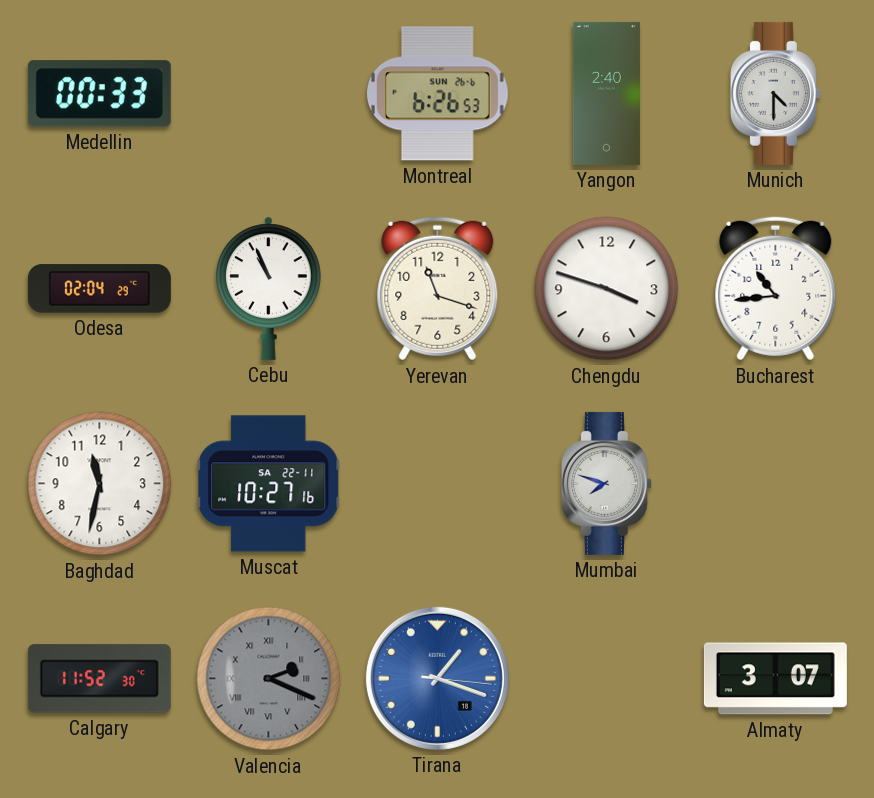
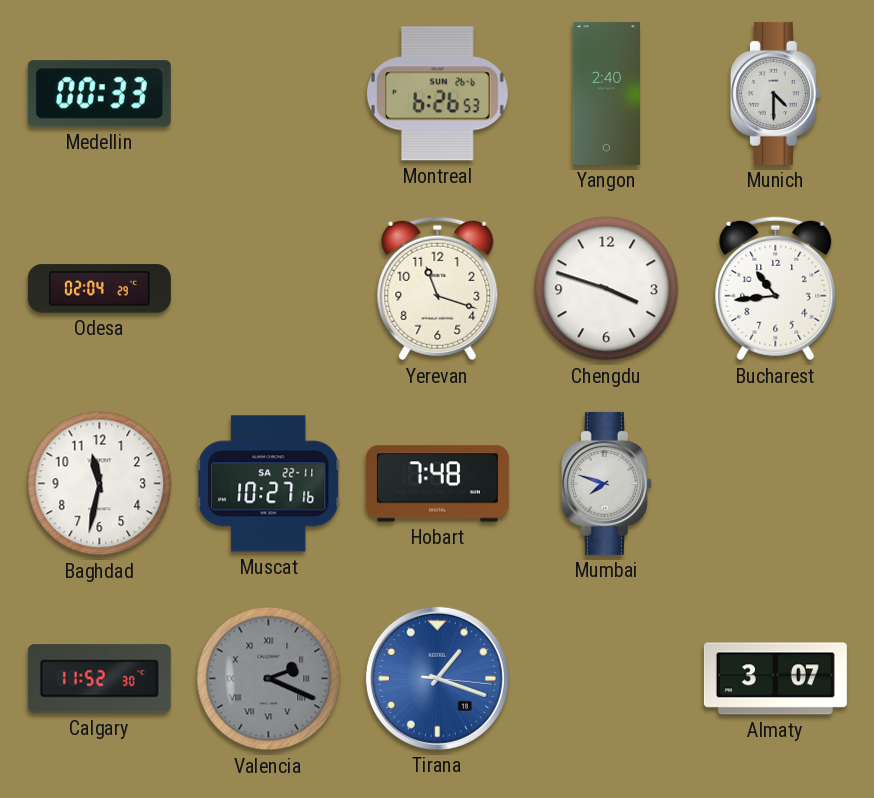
Cebu: 10:56 -> none
Hobart: none -> 7:48
